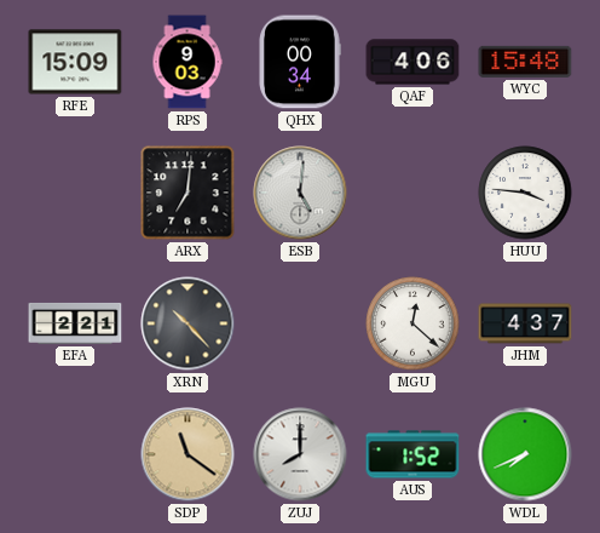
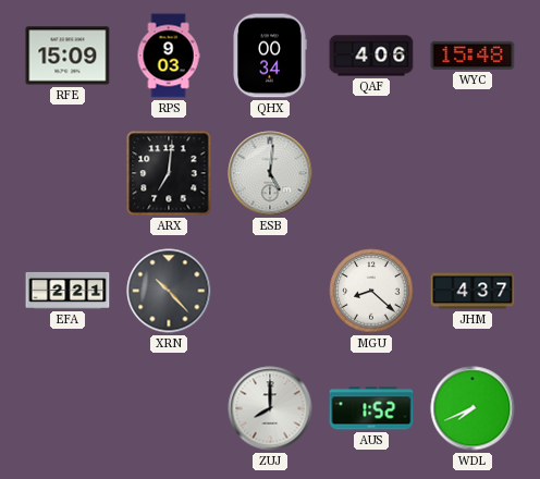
HUU: 3:46 -> none
MGU: 12:22 -> 8:22
SDP: 11:21 -> none
